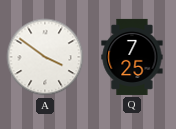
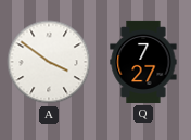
Q: 7:25 -> 7:27
